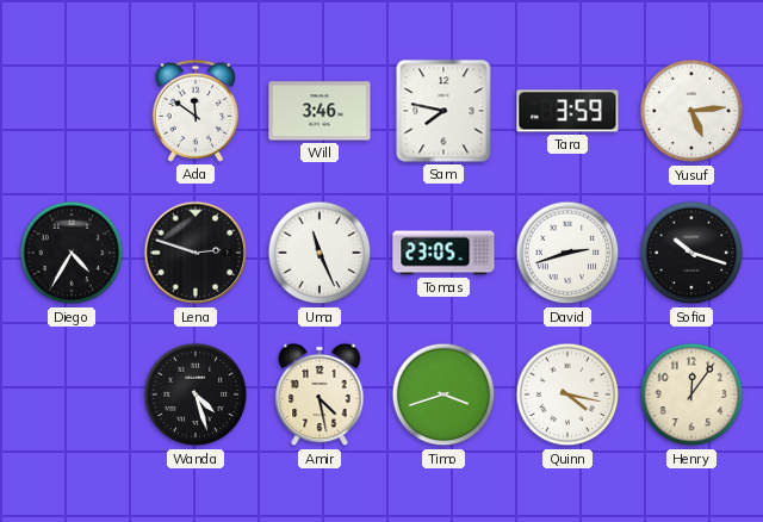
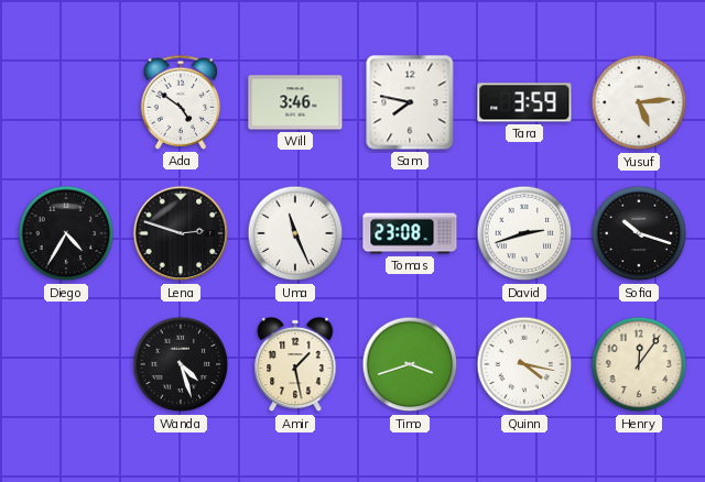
Ada: 11:51 -> 4:51
Tomas: 23:05 -> 23:08
Amir: 4:28 -> 1:28
